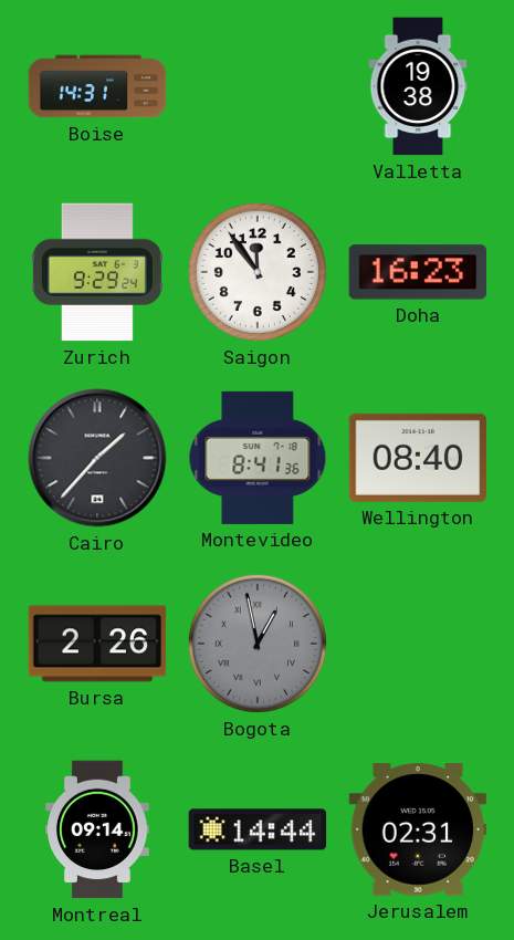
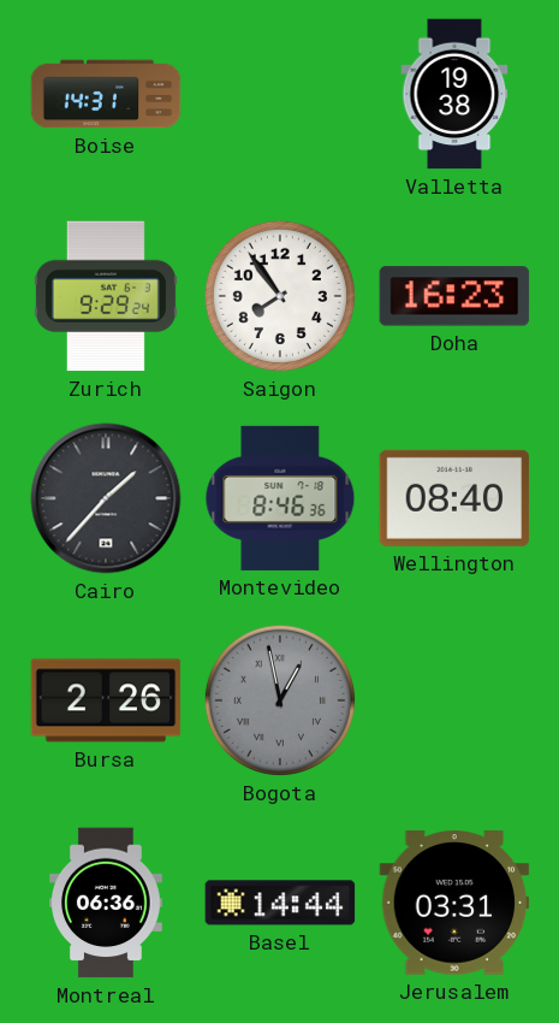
Saigon: 11:54 -> 7:54
Montevideo: 8:41 -> 8:46
Montreal: 09:14 -> 06:36
Jerusalem: 02:31 -> 03:31
